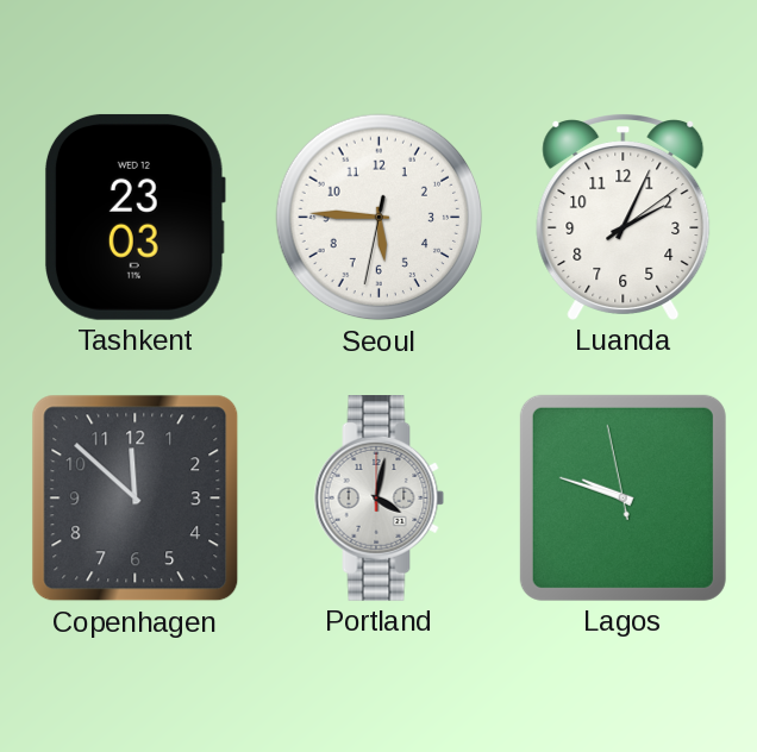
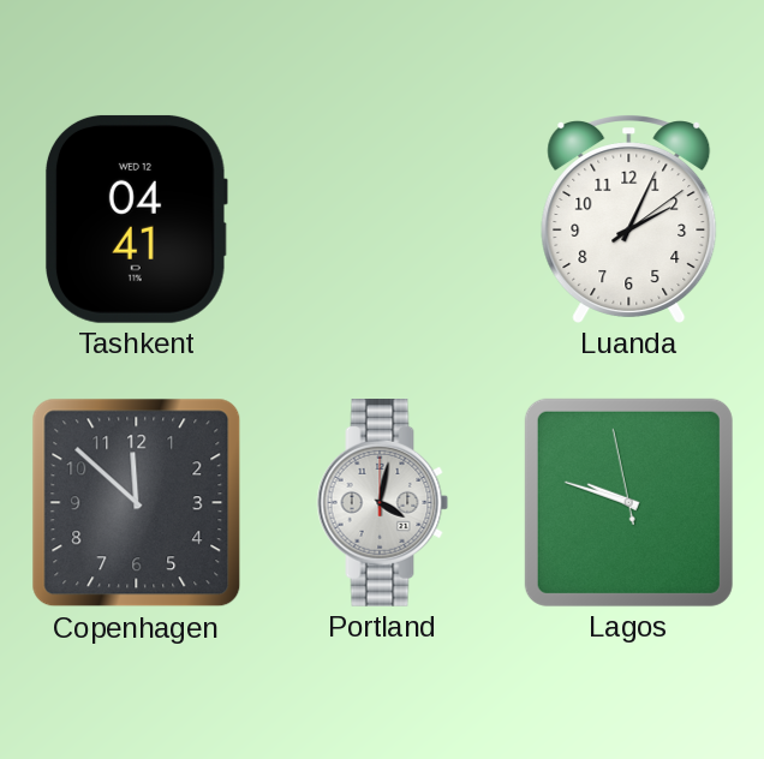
Tashkent: 23:03 -> 04:41
Seoul: 5:45 -> none
